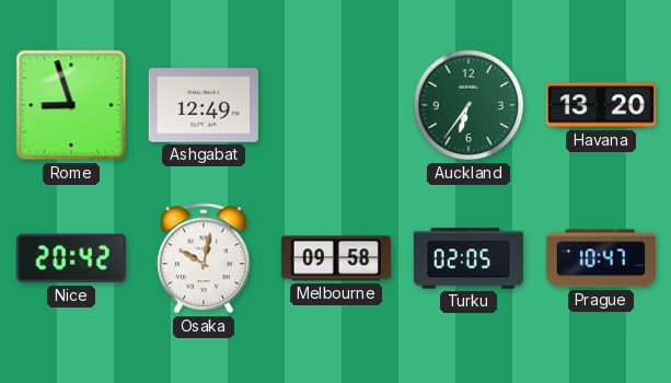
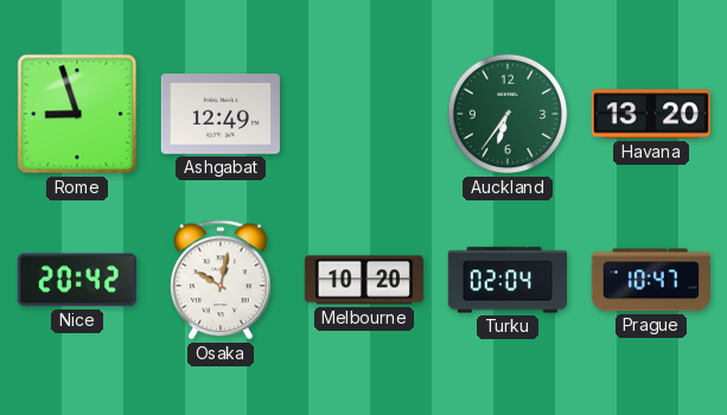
Melbourne: 09:58 -> 10:20
Turku: 02:05 -> 02:04
